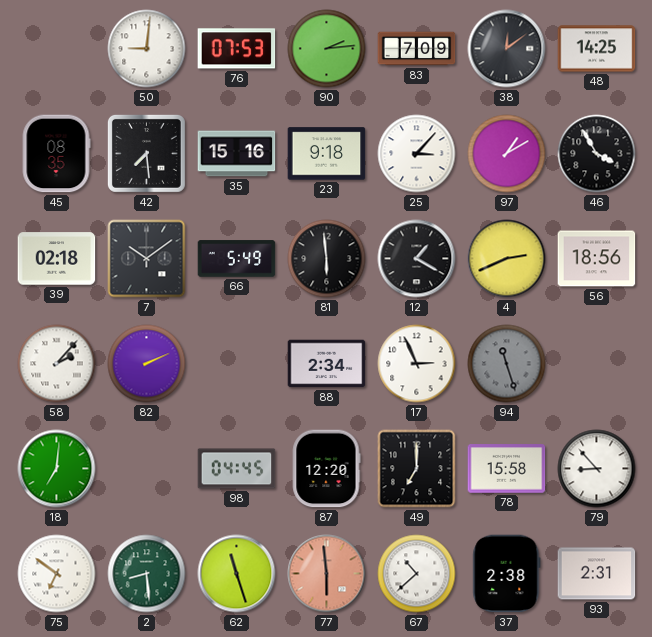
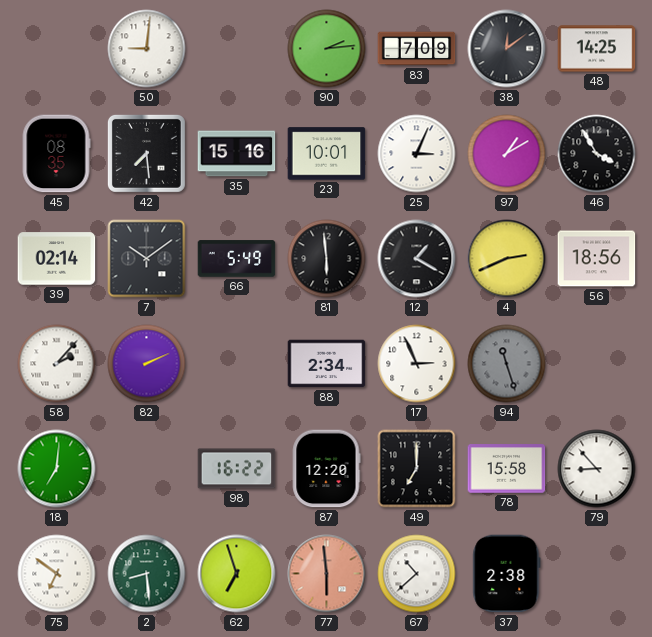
76: 07:53 -> none
23: 9:18 -> 10:01
25: 3:07 -> 3:04
39: 02:18 -> 02:14
98: 04:45 -> 16:22
62: 11:27 -> 6:57
93: 2:31 -> none
